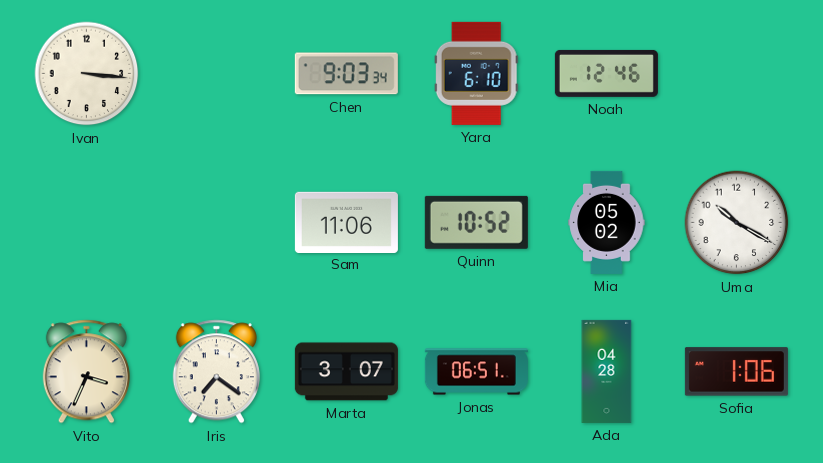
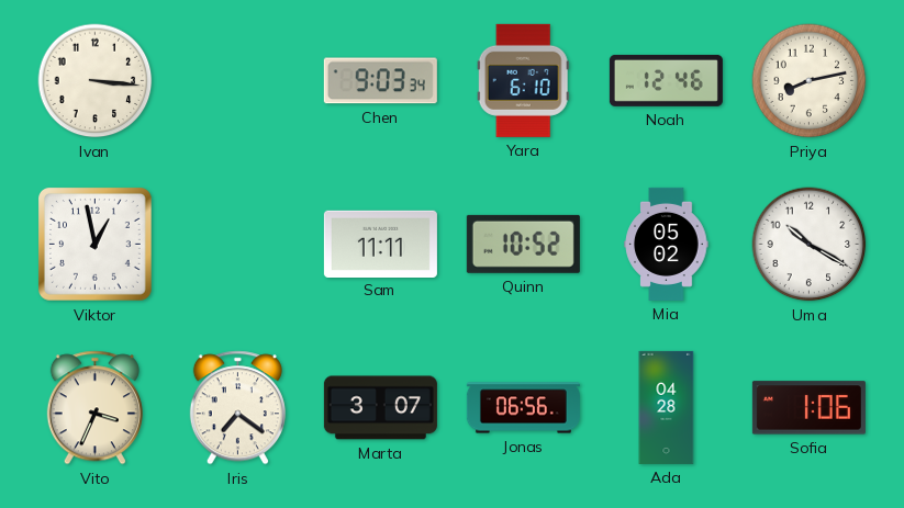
Priya: none -> 8:13
Viktor: none -> 12:58
Sam: 11:06 -> 11:11
Jonas: 06:51 -> 06:56
